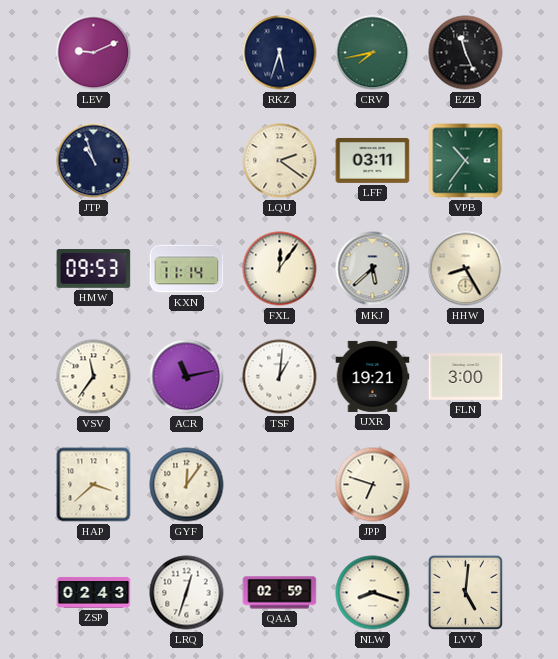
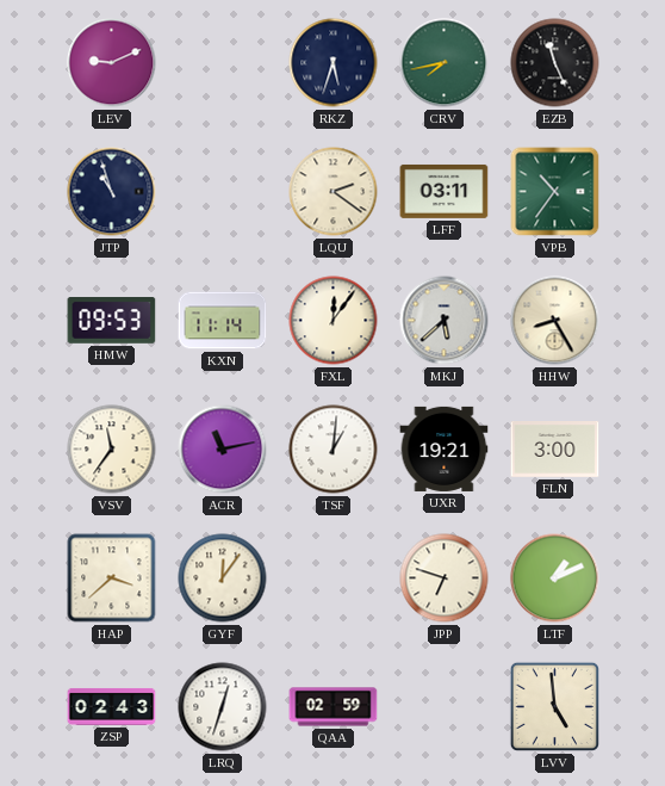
LTF: none -> 1:11
NLW: 8:18 -> none
LVV: 5:01 -> 4:59
